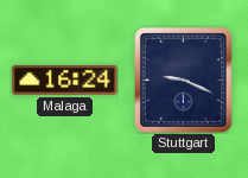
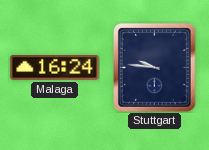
Stuttgart: 9:19 -> 9:46
